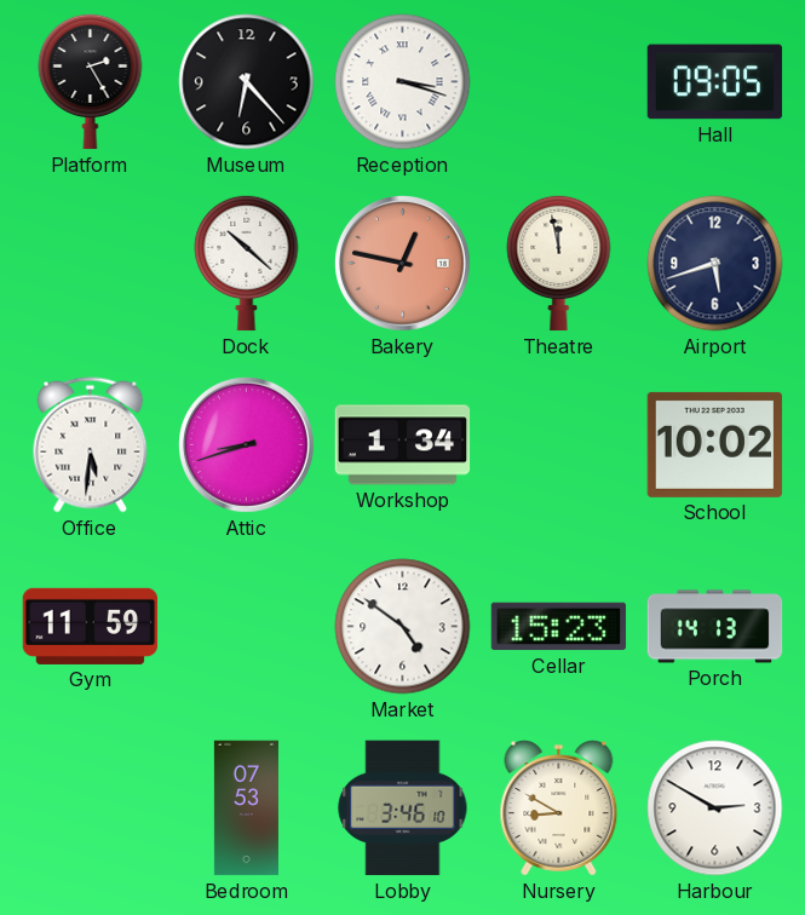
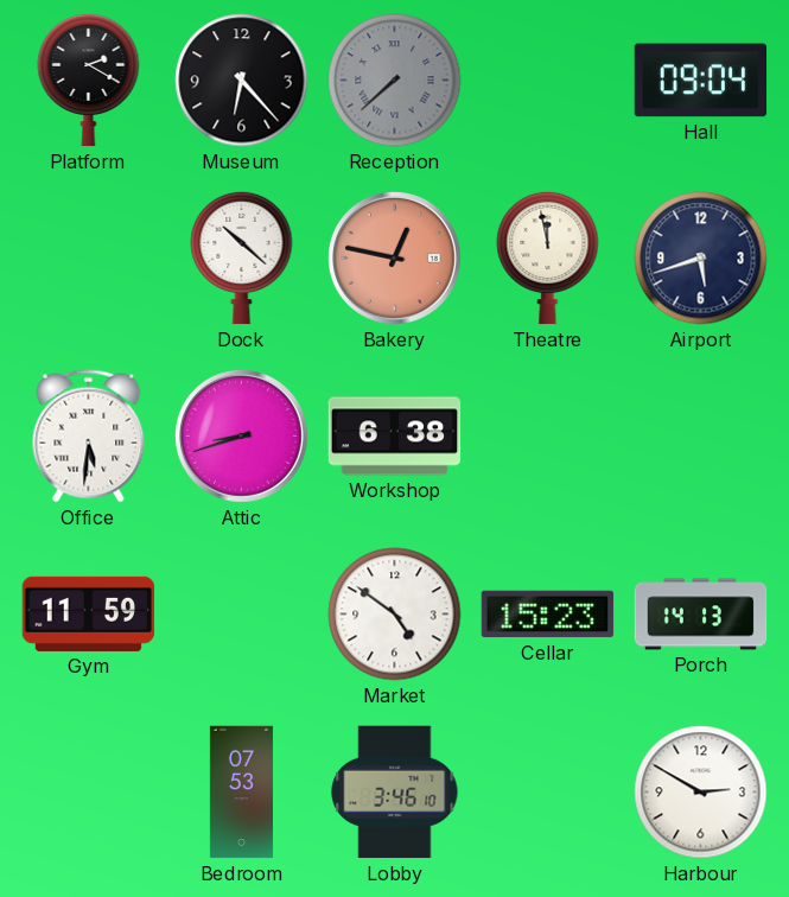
Platform: 2:25 -> 2:20
Reception: 3:18 -> 7:38
Reception dial: white -> grey
Hall: 09:05 -> 09:04
Workshop: 1:34 -> 6:38
School: 10:02 -> none
Nursery: 8:50 -> none
